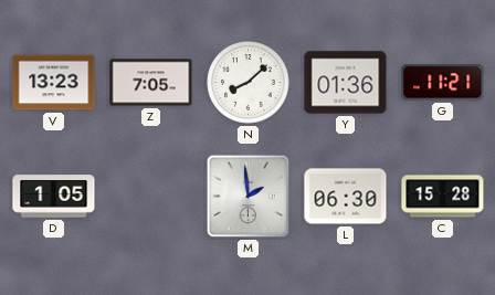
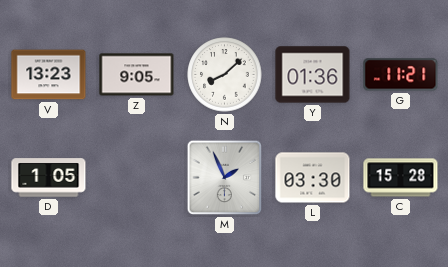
Z: 7:05 -> 9:05
M: 1:59 -> 1:56
L: 06:30 -> 03:30
